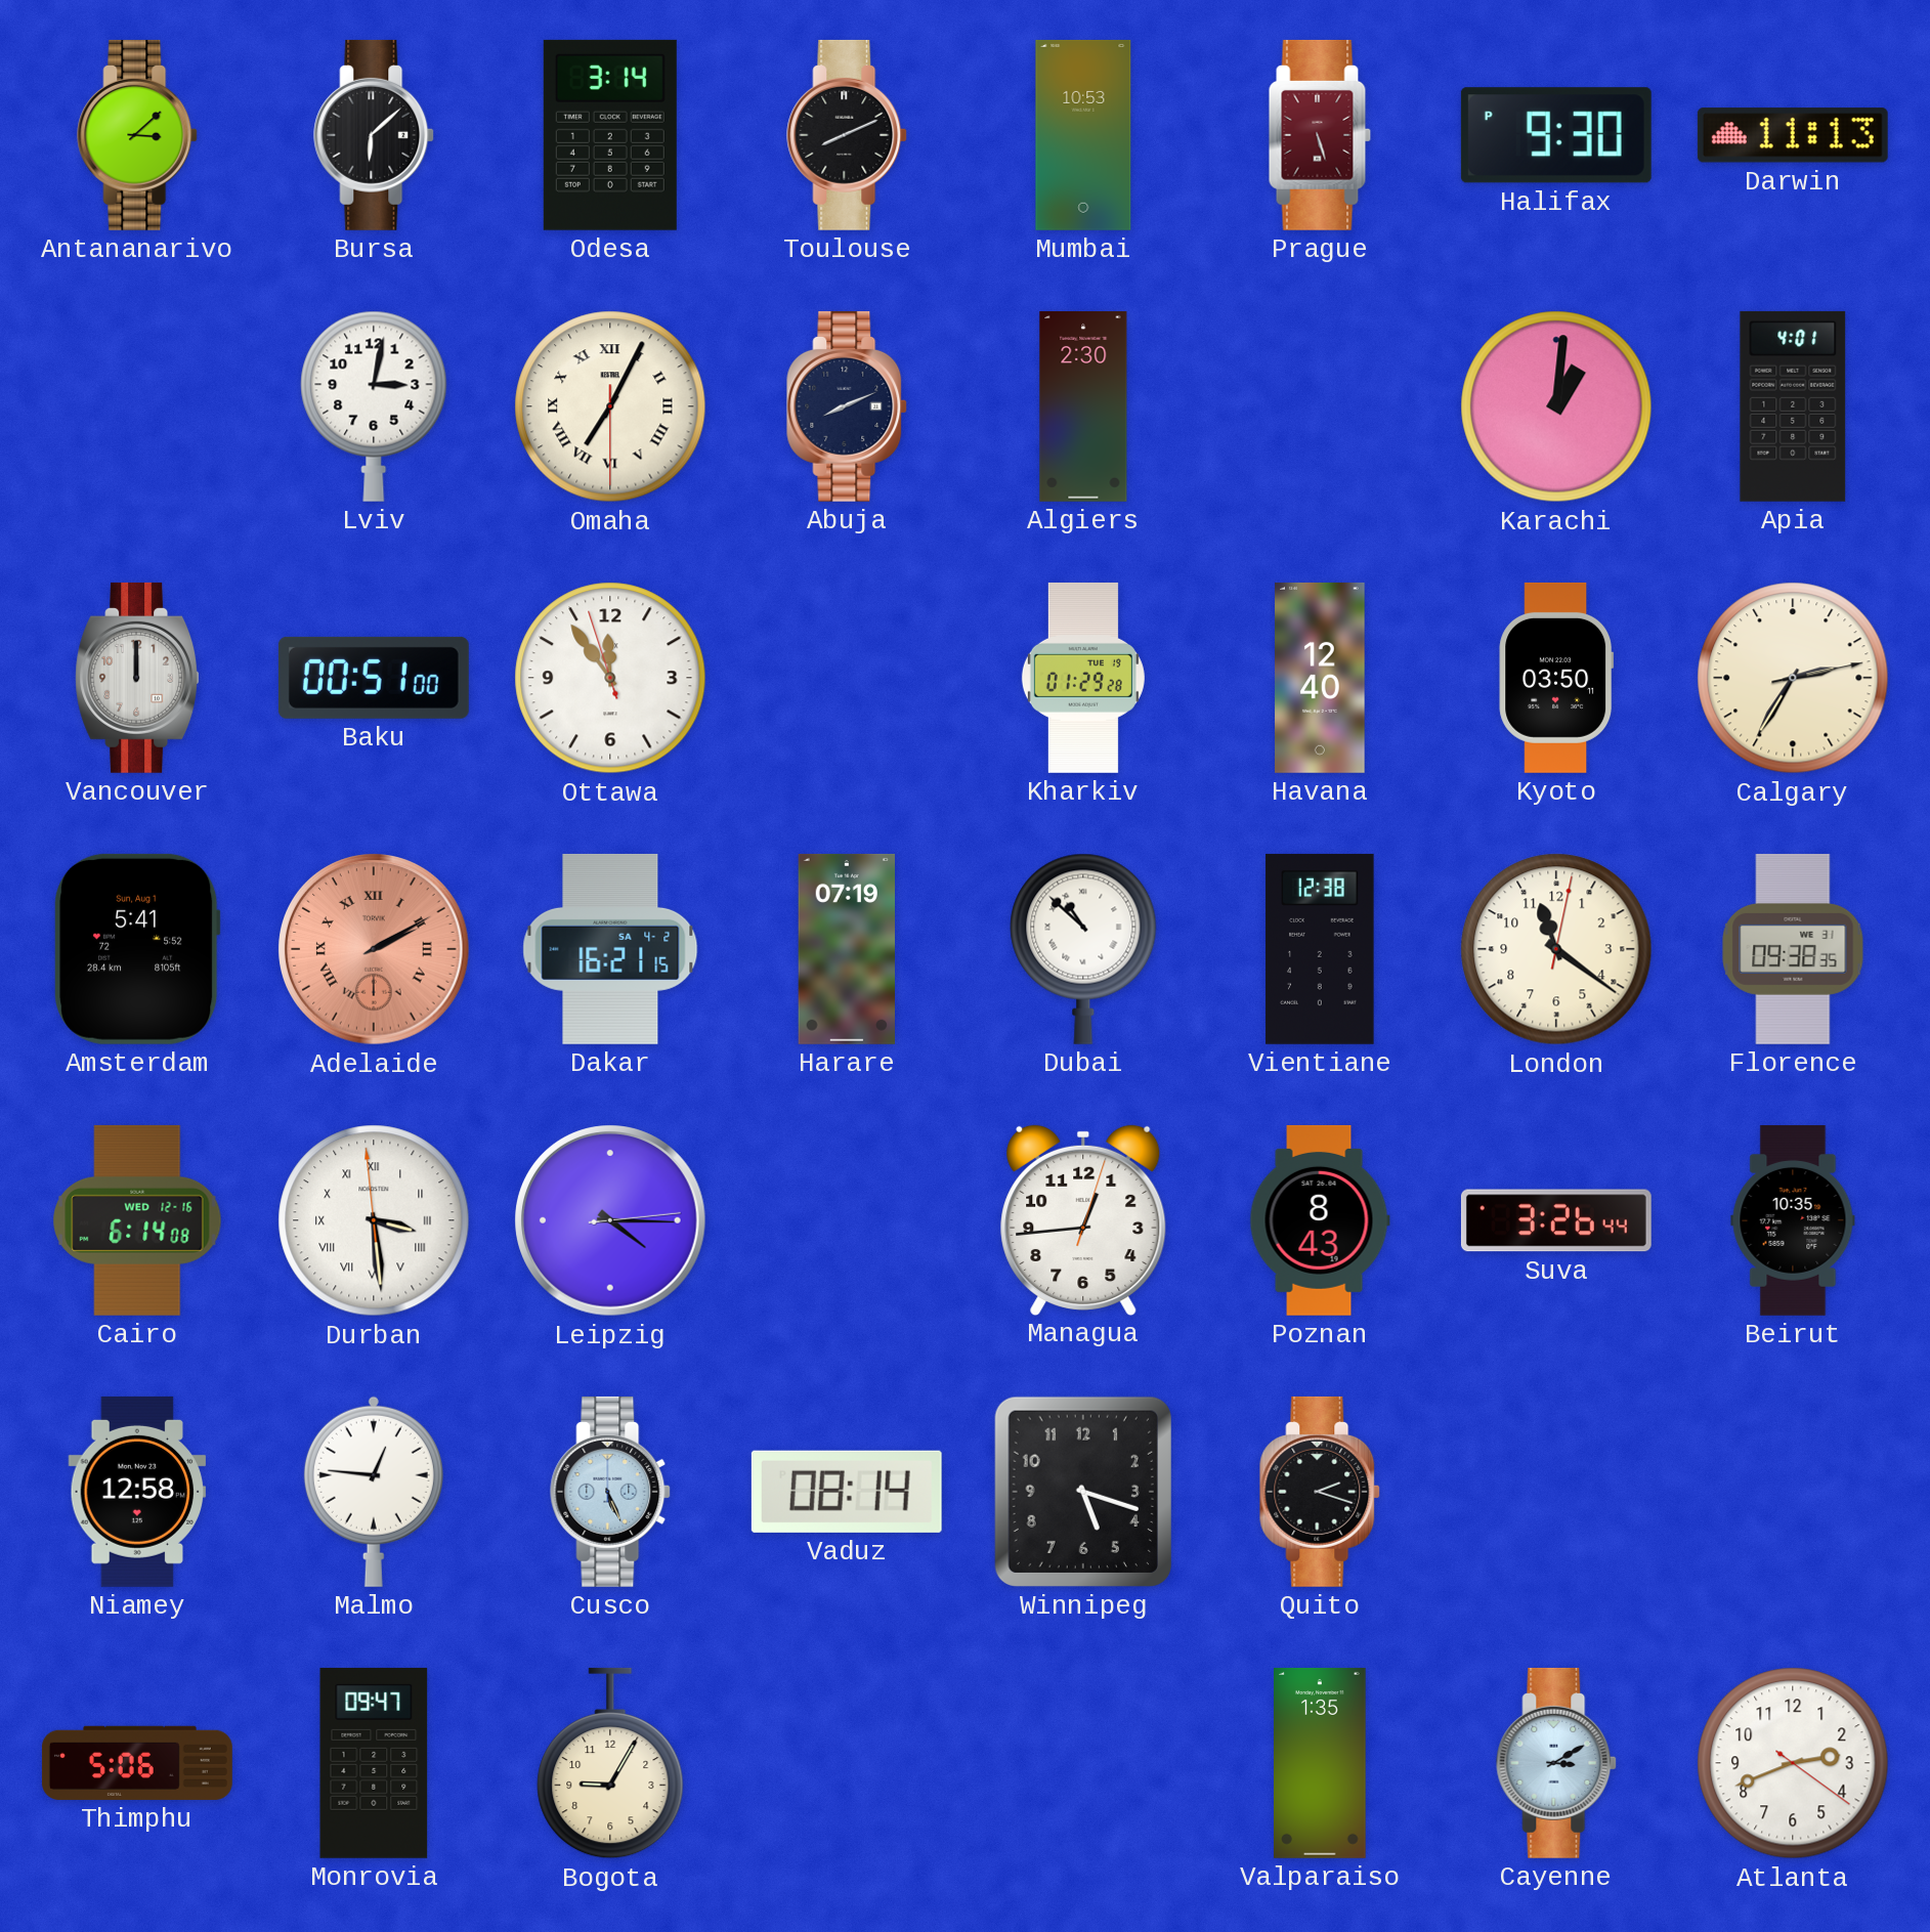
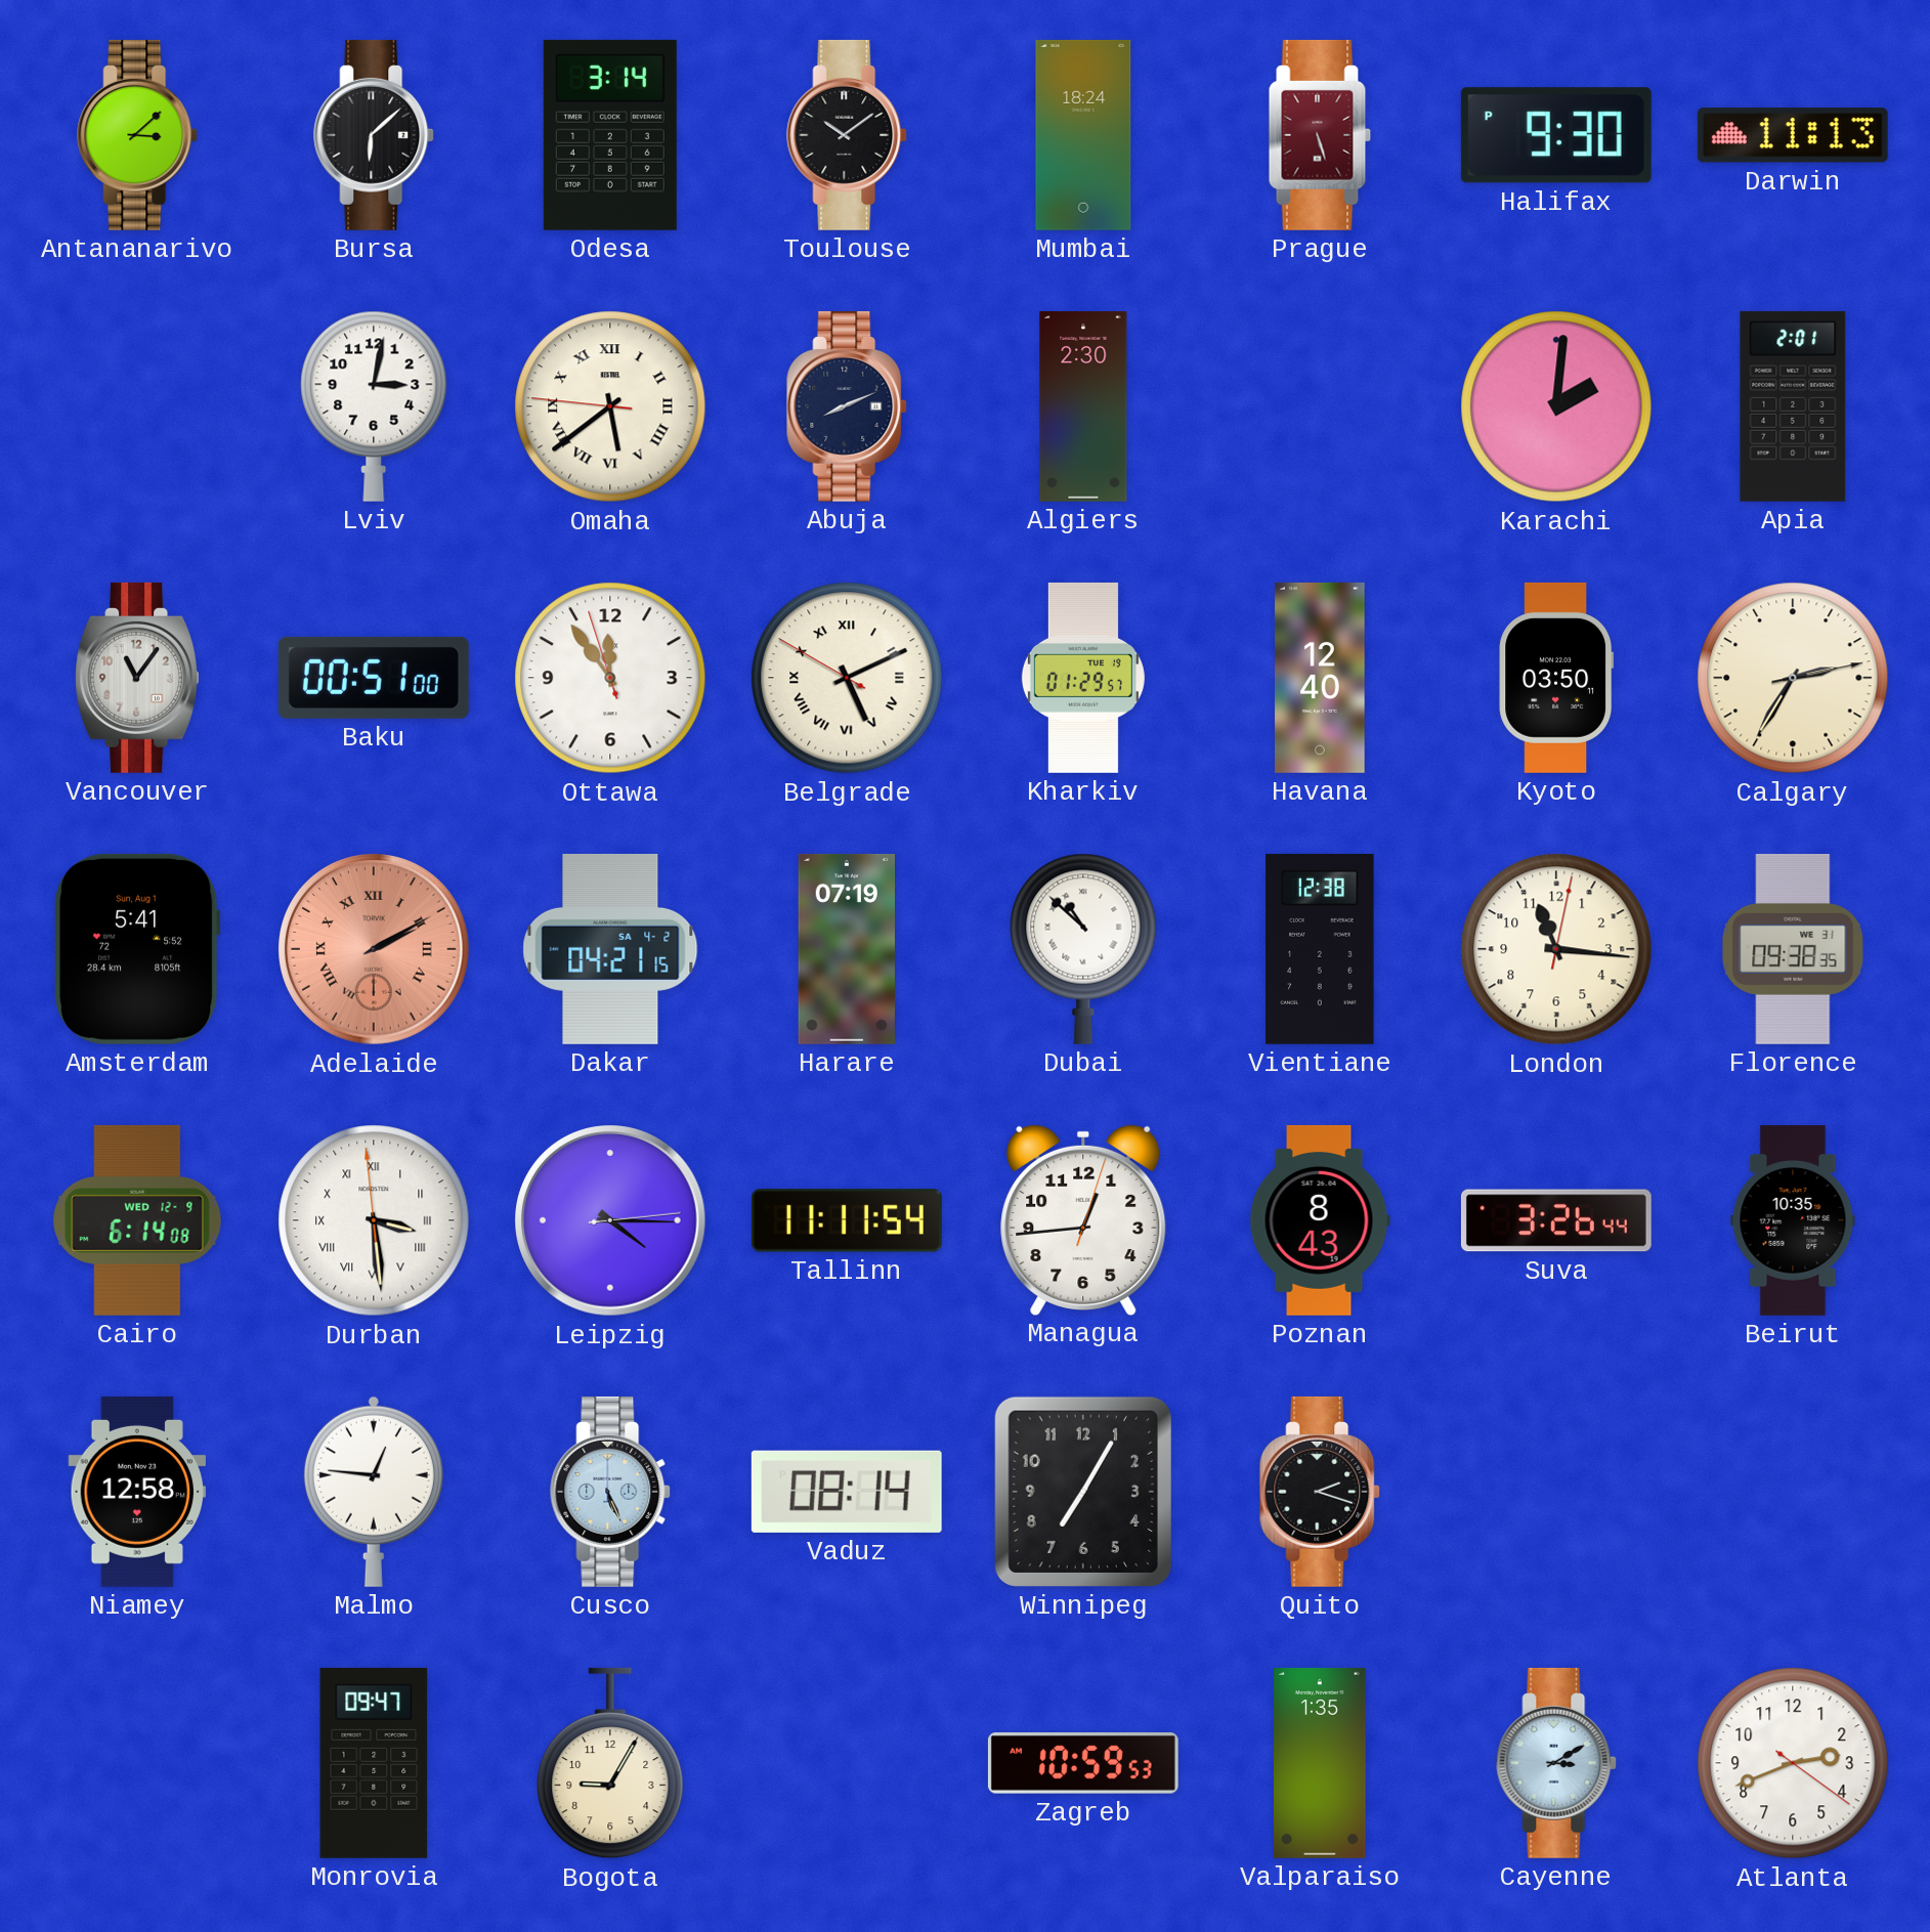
Toulouse: 8:11 -> 10:09
Mumbai: 10:53 -> 18:24
Omaha: 7:04 -> 5:38
Karachi: 1:01 -> 2:01
Apia: 4:01 -> 2:01
Vancouver: 12:00 -> 11:06
Belgrade: none -> 5:10
Kharkiv: 01:29:28 -> 01:29:57
Dakar: 16:21 -> 04:21
London: 11:21 -> 11:16
Cairo date: WED 12-16 -> WED 12-9
Tallinn: none -> 11:11
Winnipeg: 5:18 -> 7:05
Thimphu: 5:06 -> none
Zagreb: none -> 10:59
